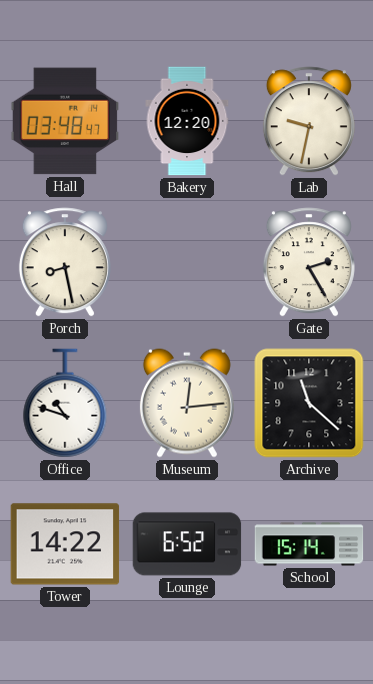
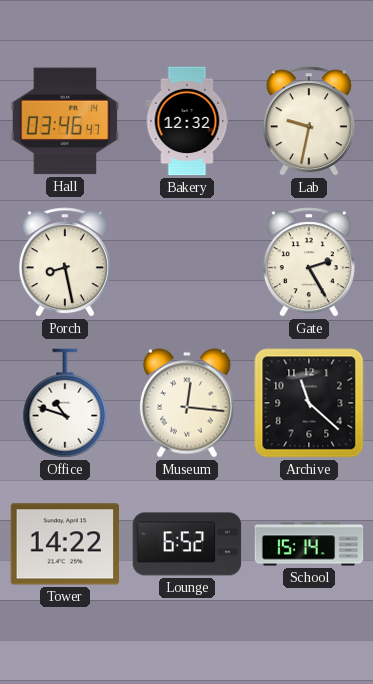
Hall: 03:48 -> 03:46
Bakery: 12:20 -> 12:32
Museum: 12:14 -> 12:16
